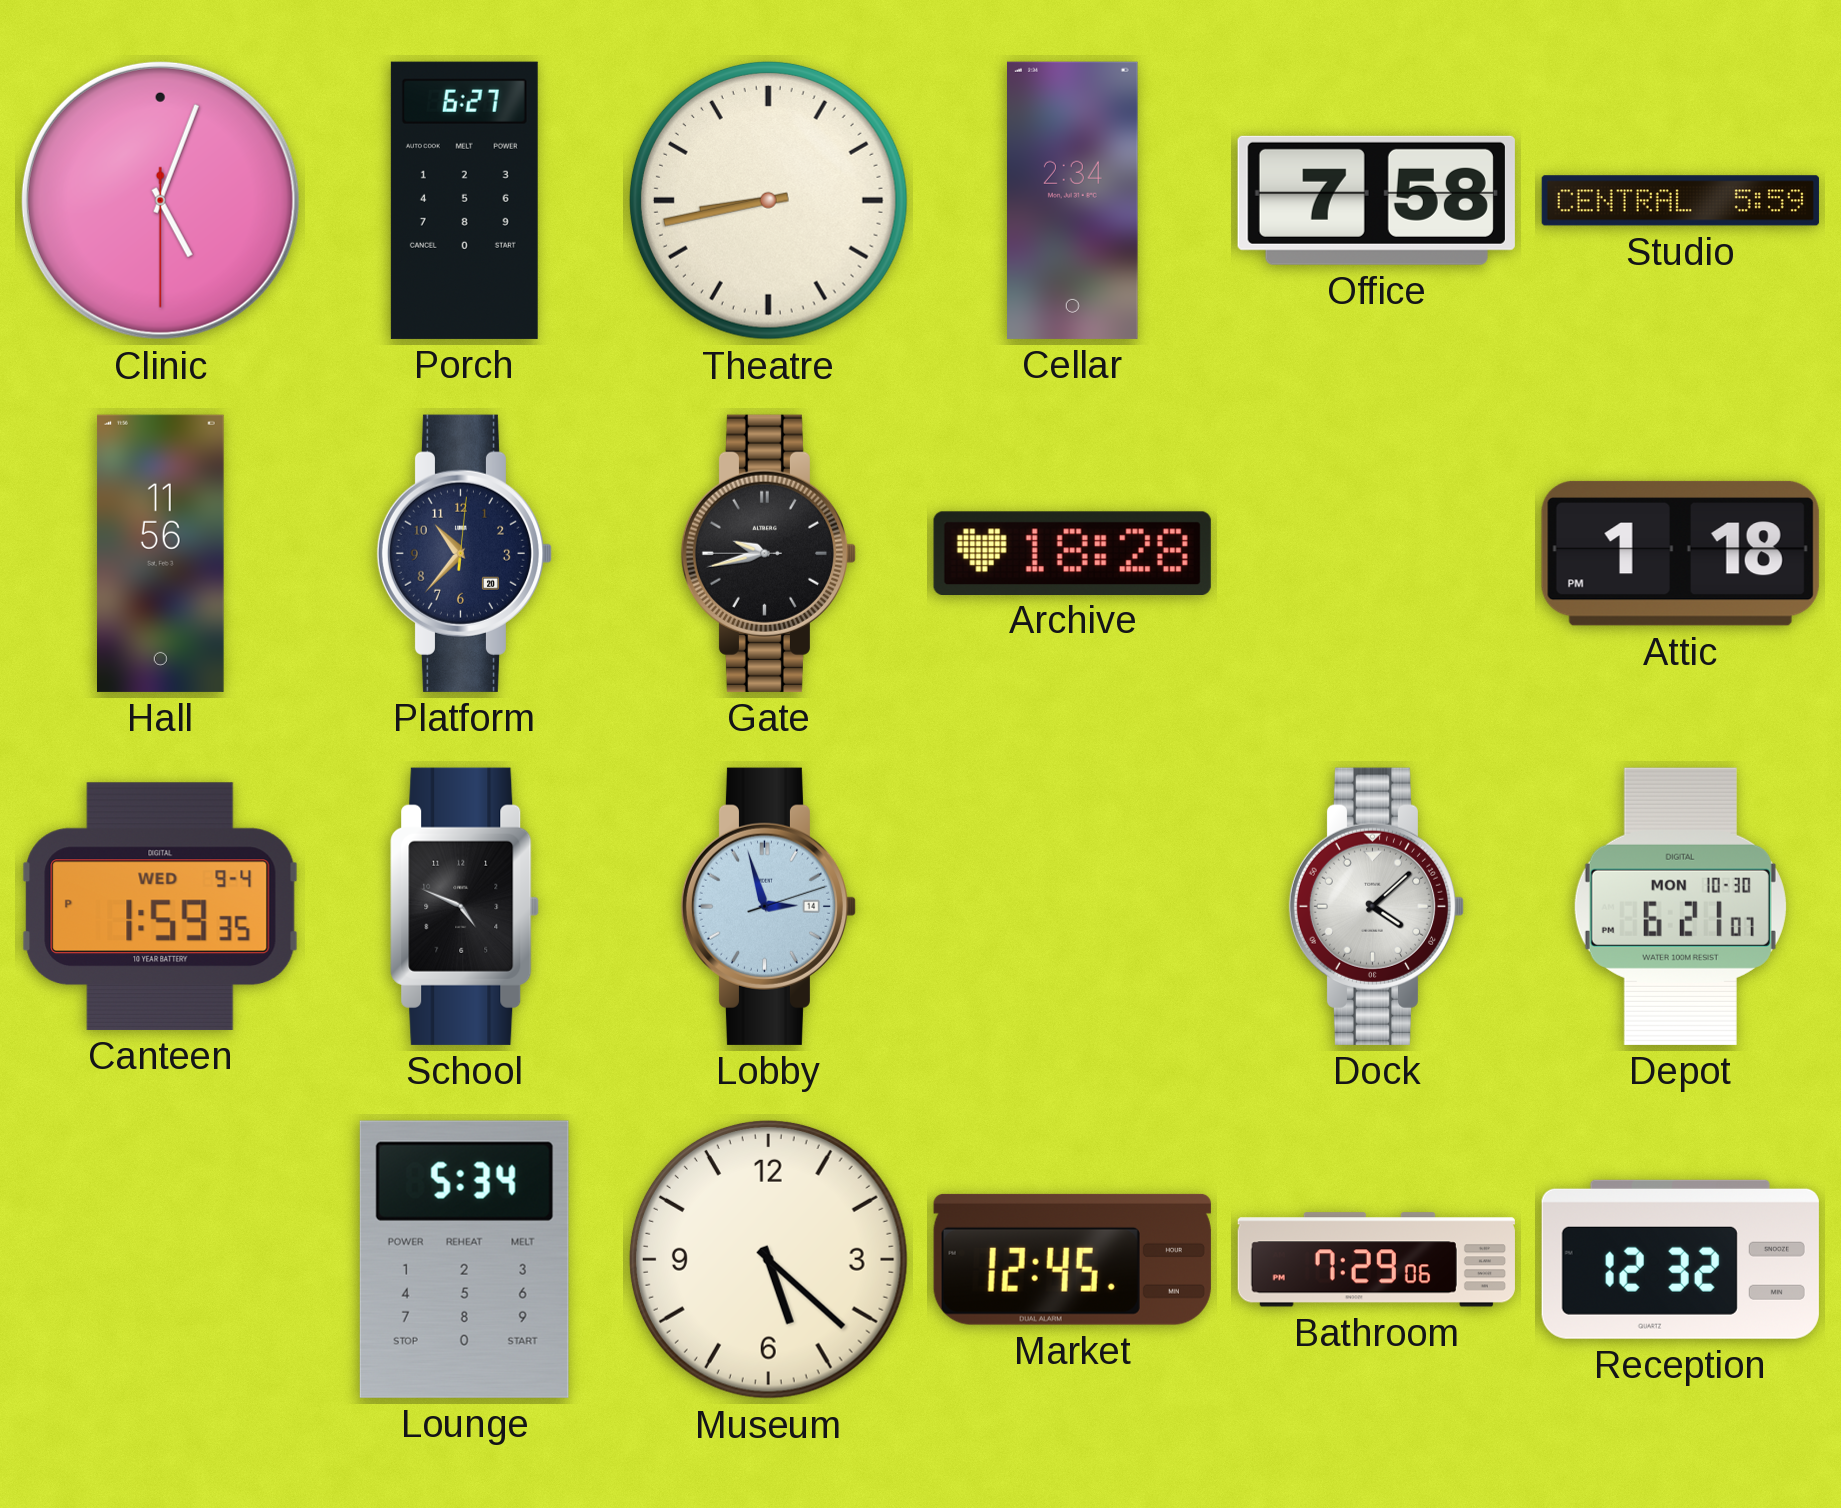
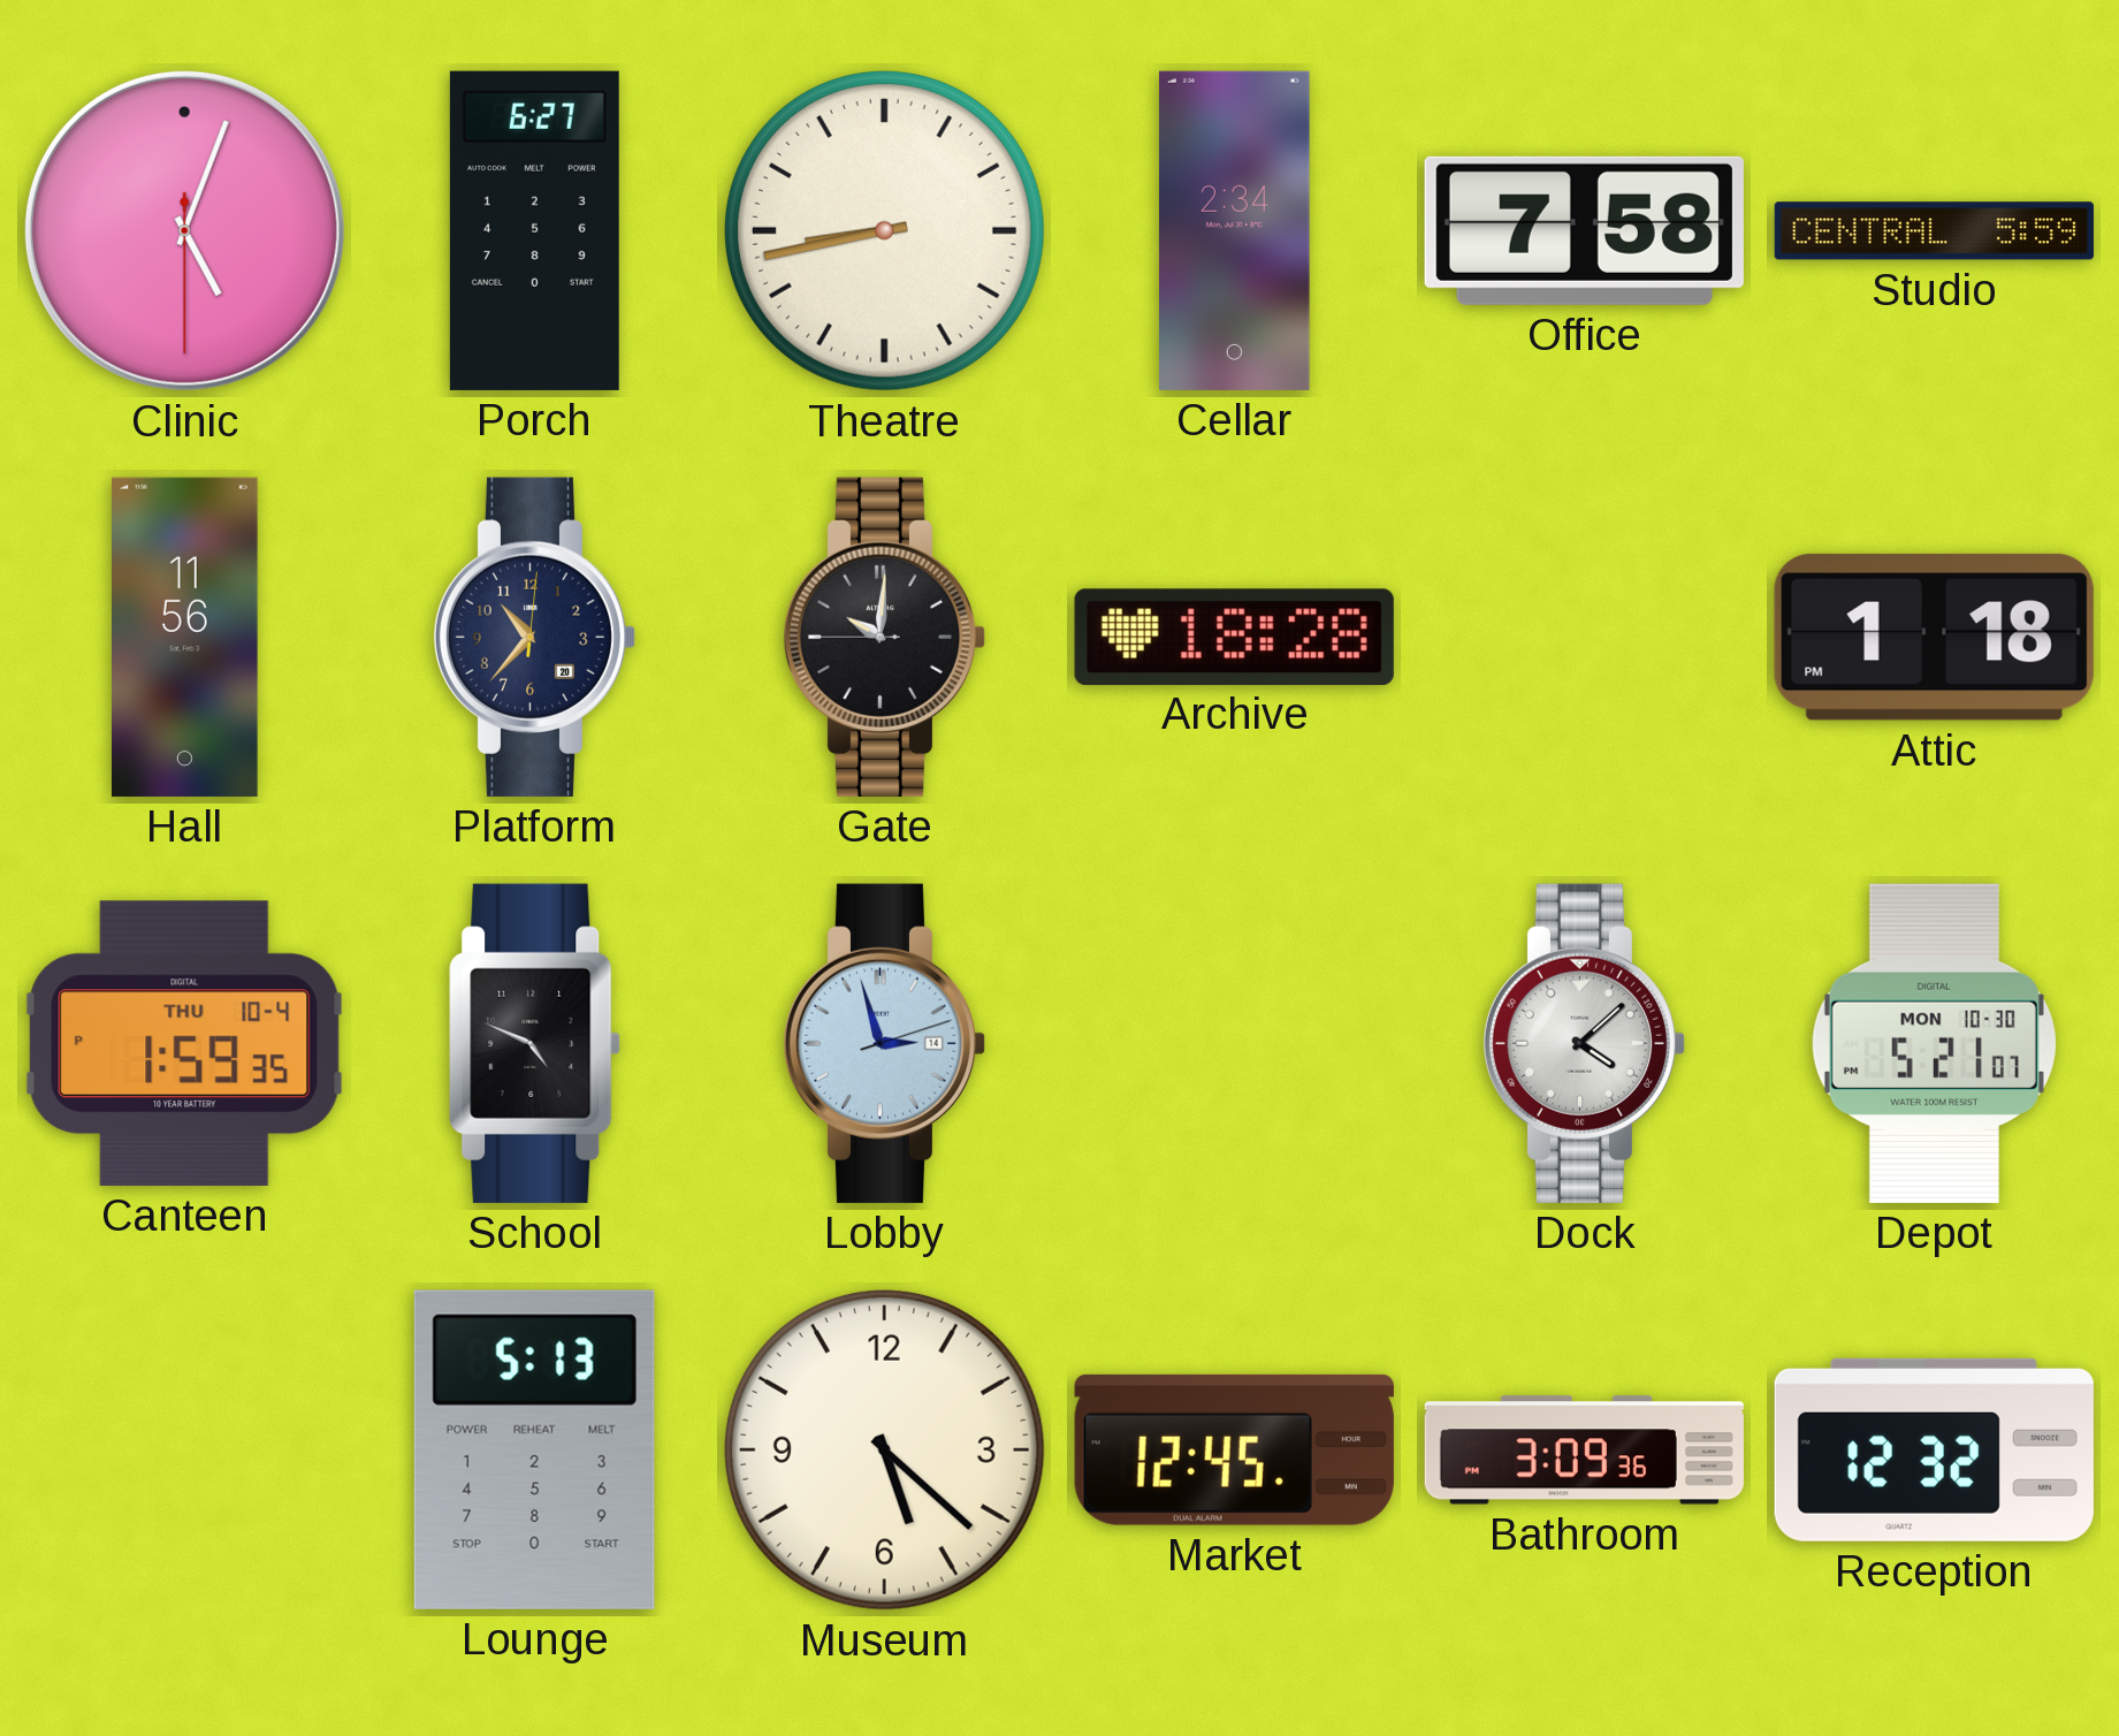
Gate: 9:42 -> 10:00
Canteen date: WED 9-4 -> THU 10-4
Depot: 6:21 -> 5:21
Lounge: 5:34 -> 5:13
Bathroom: 7:29 -> 3:09
